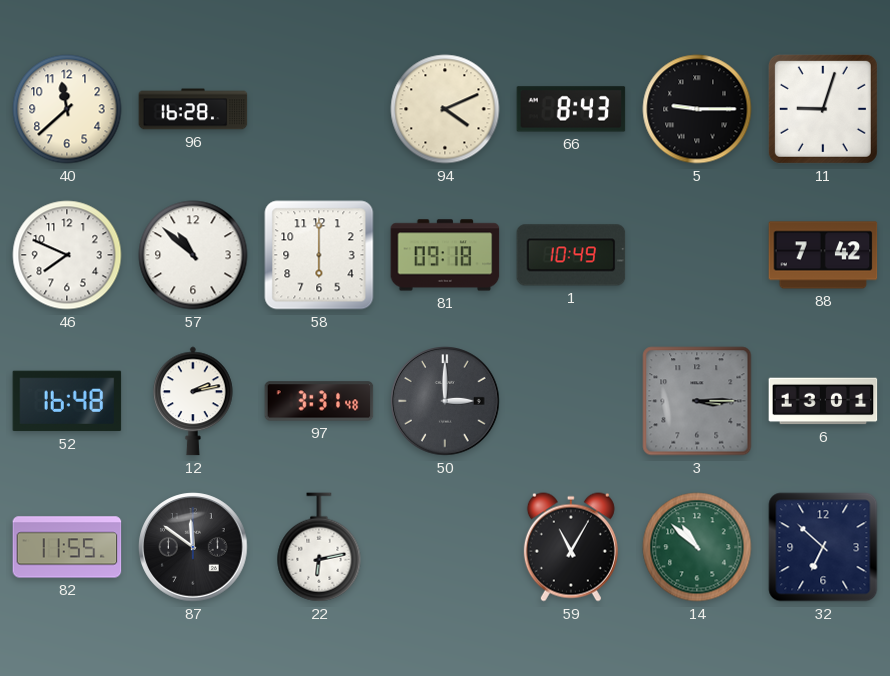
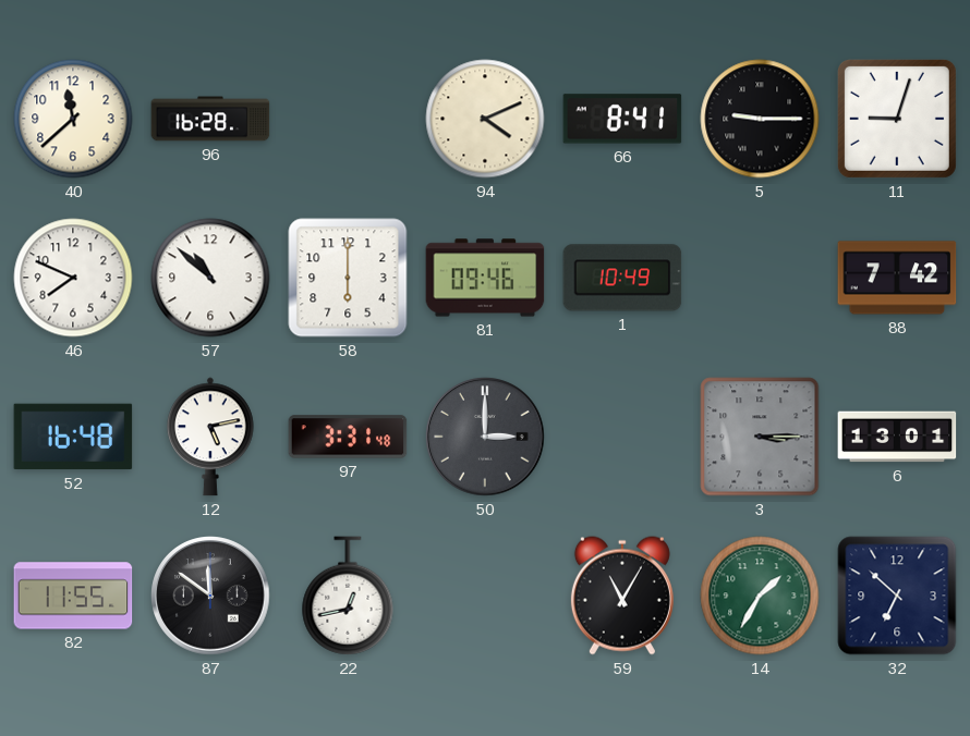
66: 8:43 -> 8:41
81: 09:18 -> 09:46
12: 2:13 -> 5:13
22: 6:13 -> 12:43
14: 10:52 -> 1:35
